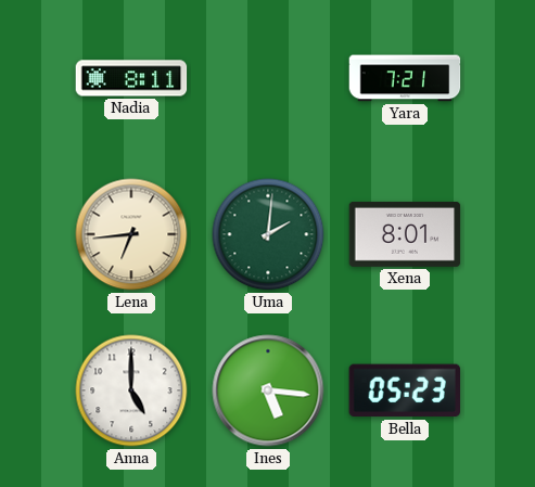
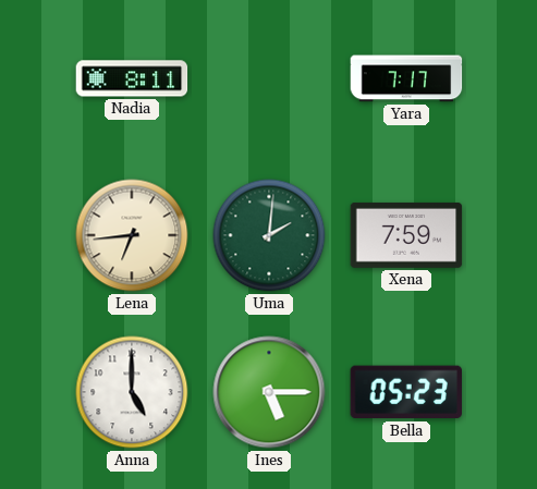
Yara: 7:21 -> 7:17
Xena: 8:01 -> 7:59
Ines: 5:16 -> 5:15
